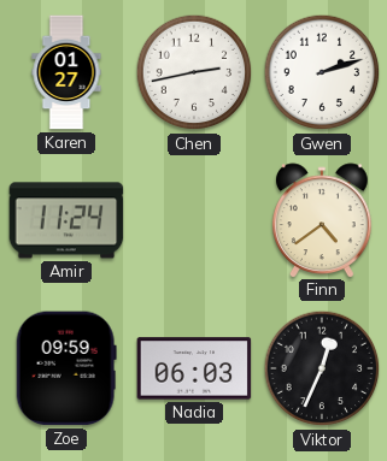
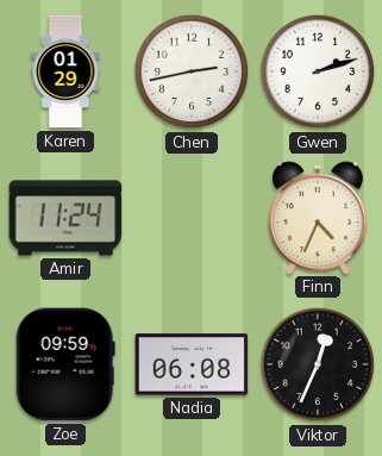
Karen: 01:27 -> 01:29
Finn: 4:39 -> 4:34
Nadia: 06:03 -> 06:08
